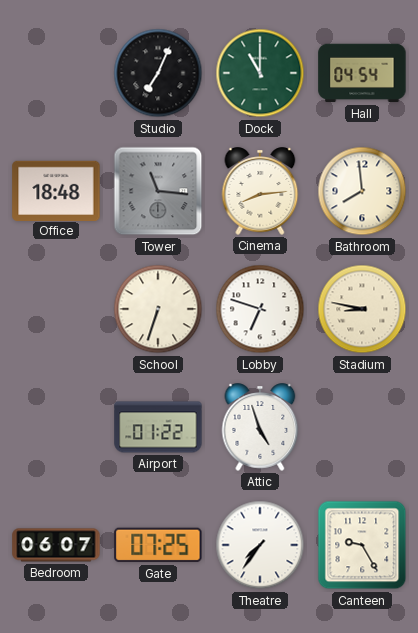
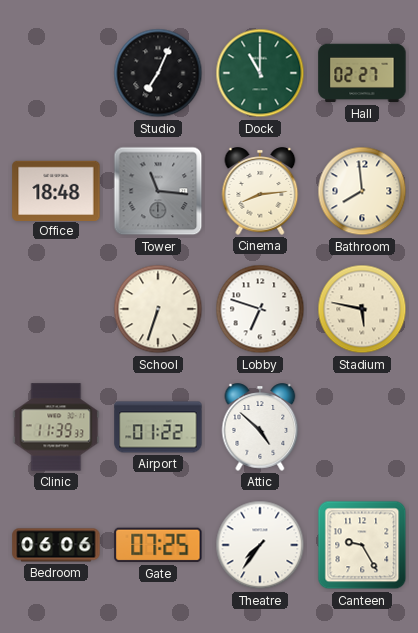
Hall: 04:54 -> 02:27
Stadium: 8:47 -> 5:47
Clinic: none -> 11:39
Attic: 4:57 -> 4:52
Bedroom: 06:07 -> 06:06
